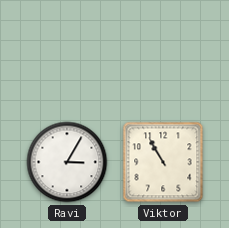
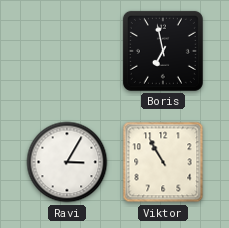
Boris: none -> 6:58
